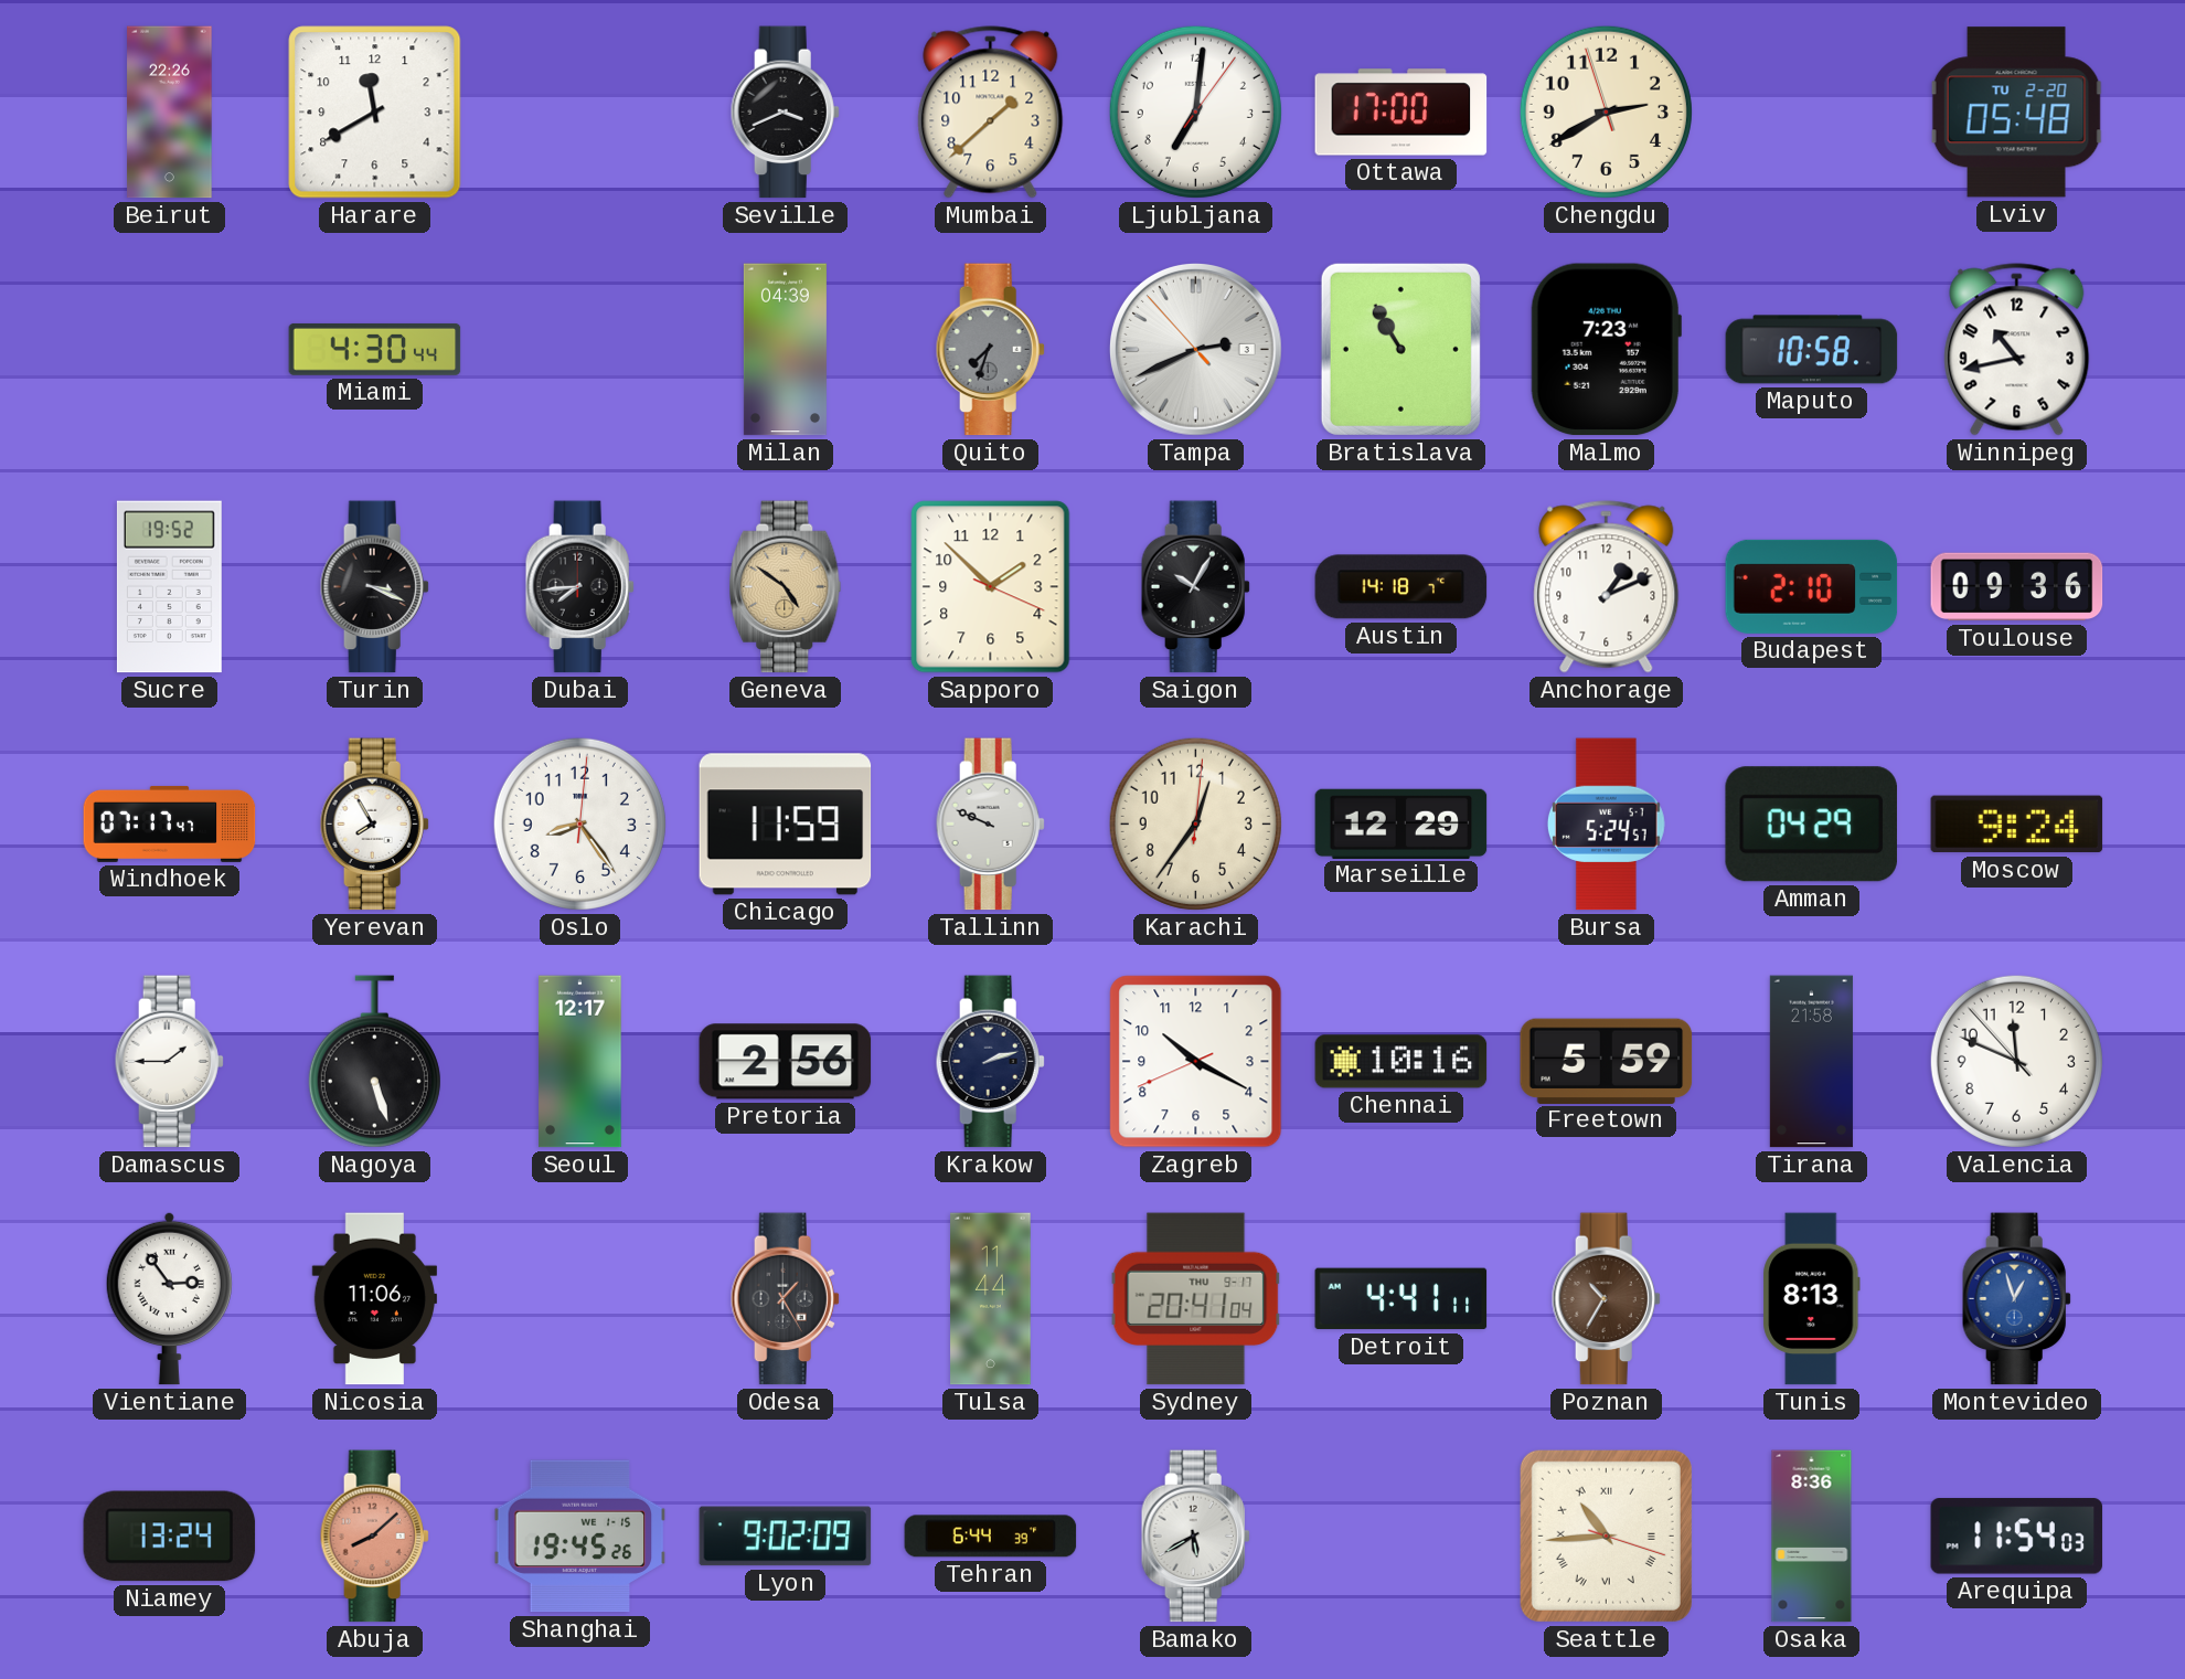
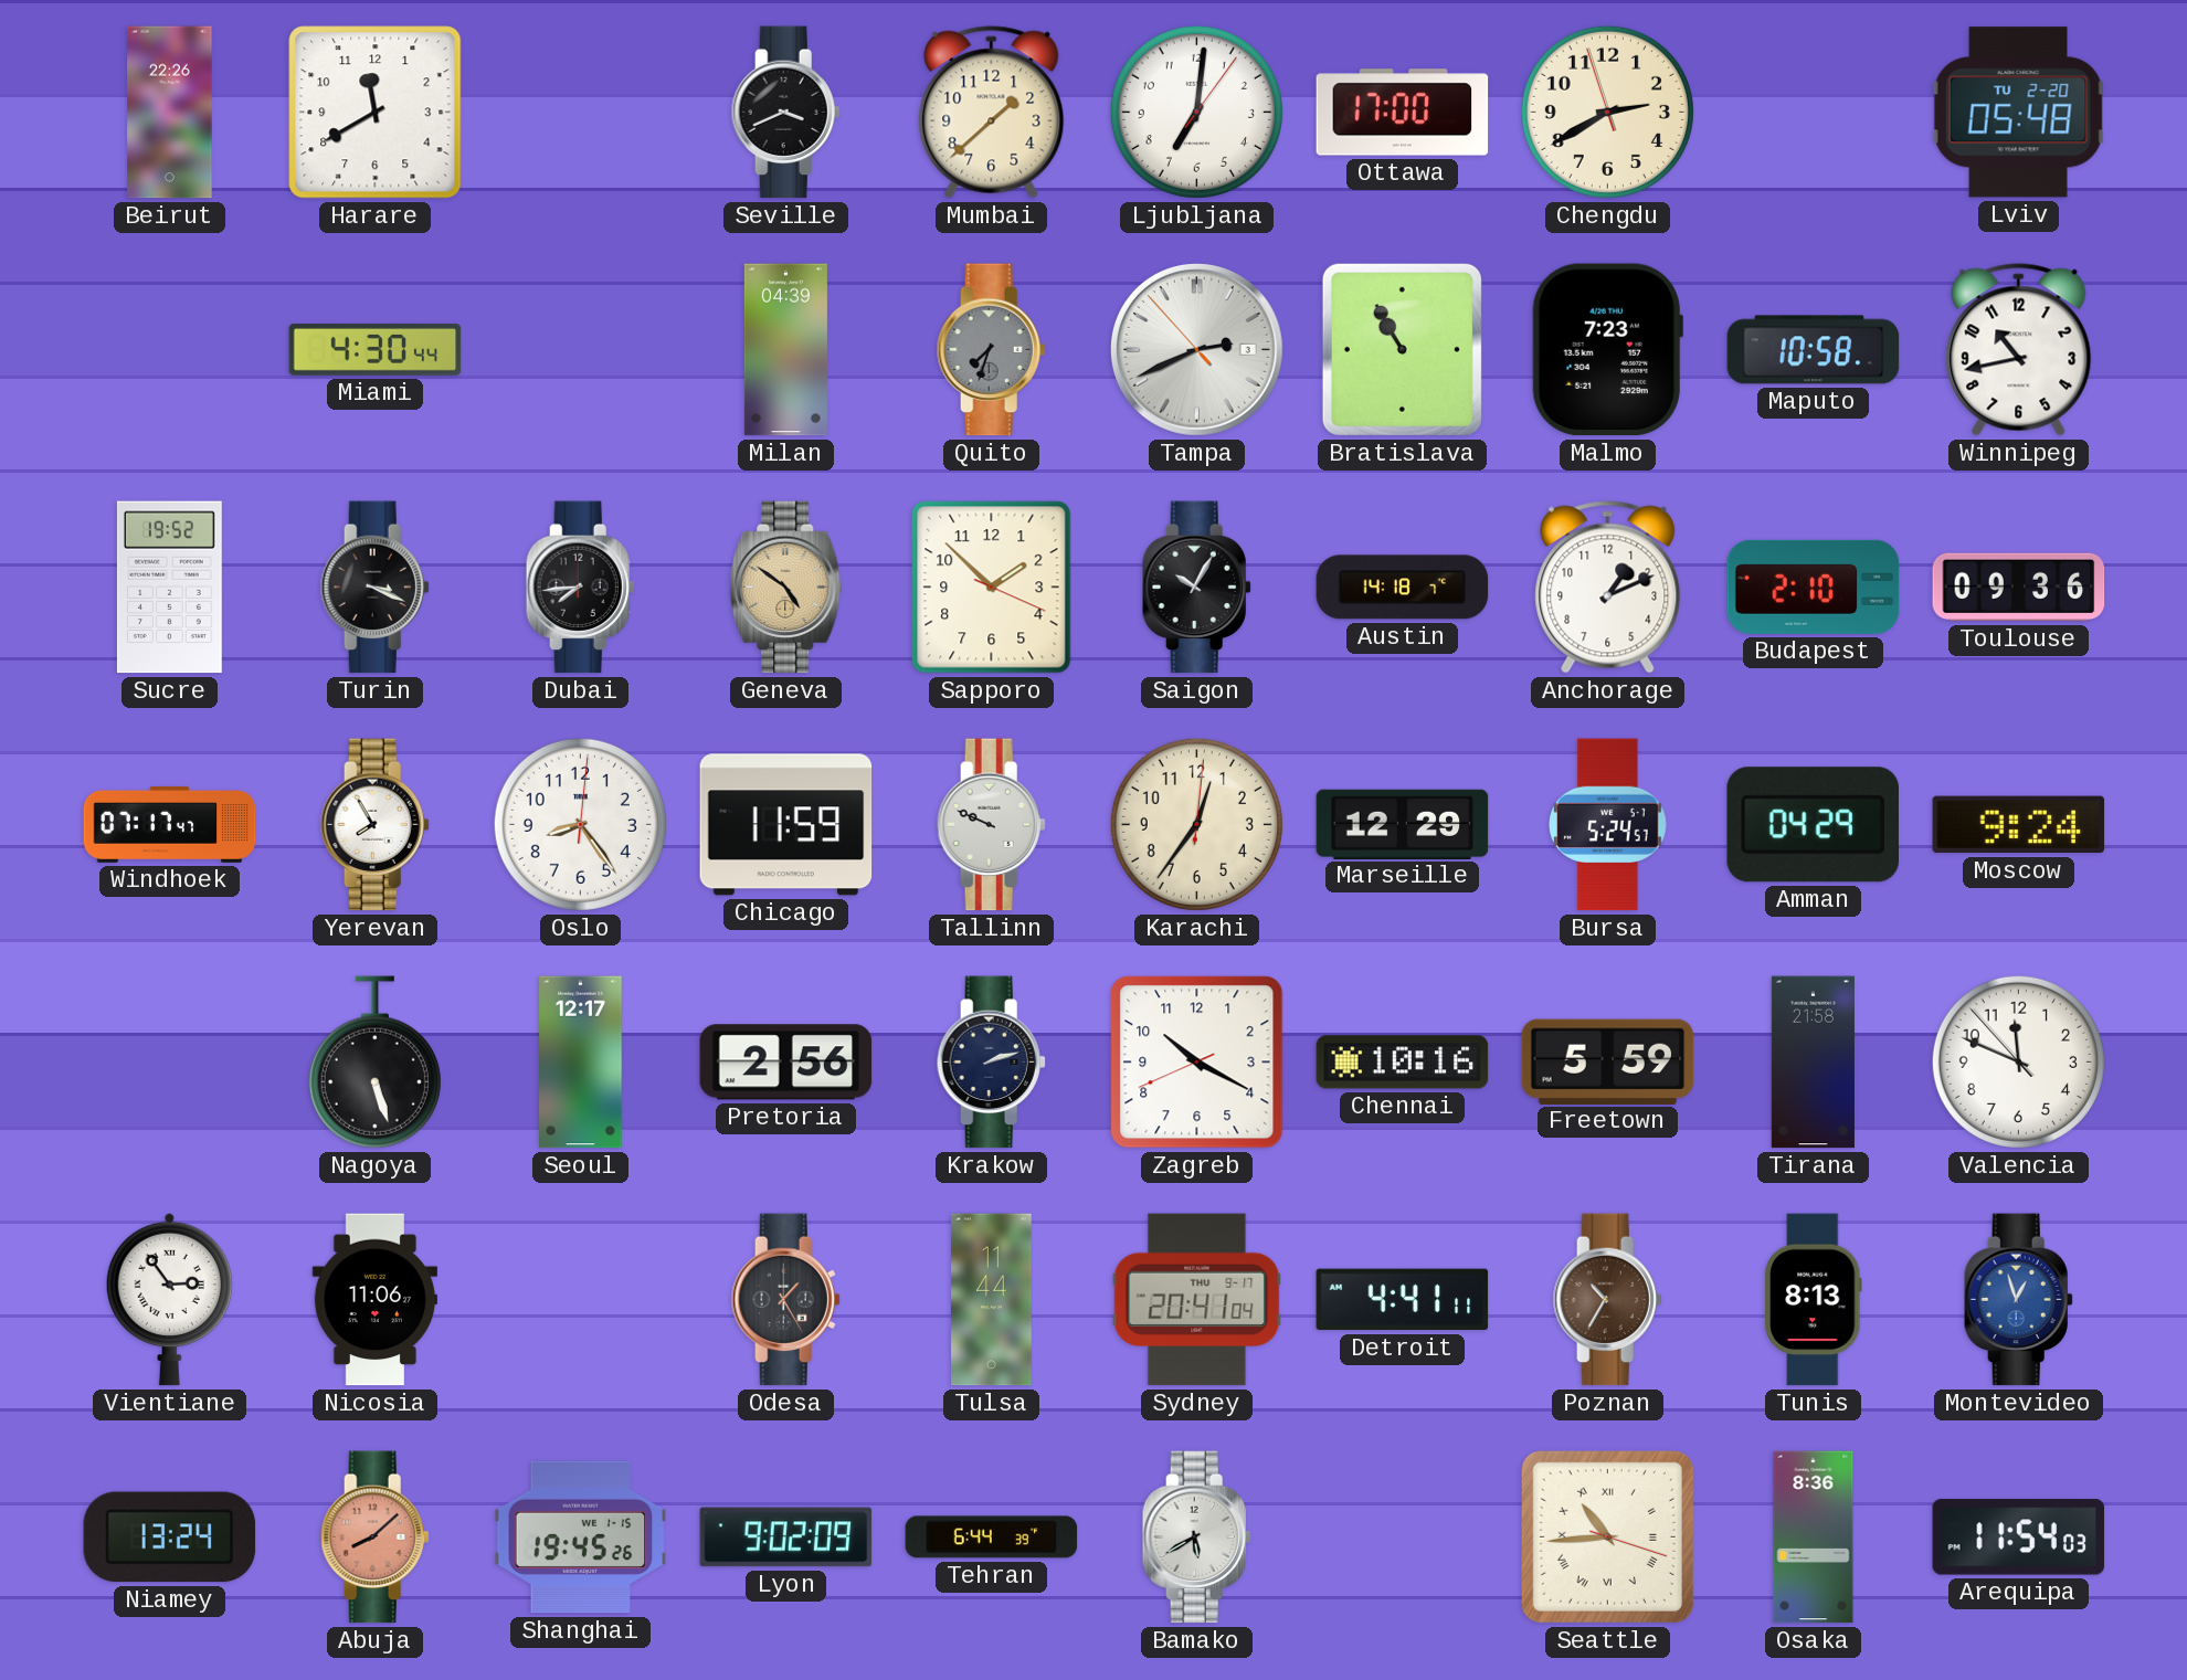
Damascus: 1:45 -> none
